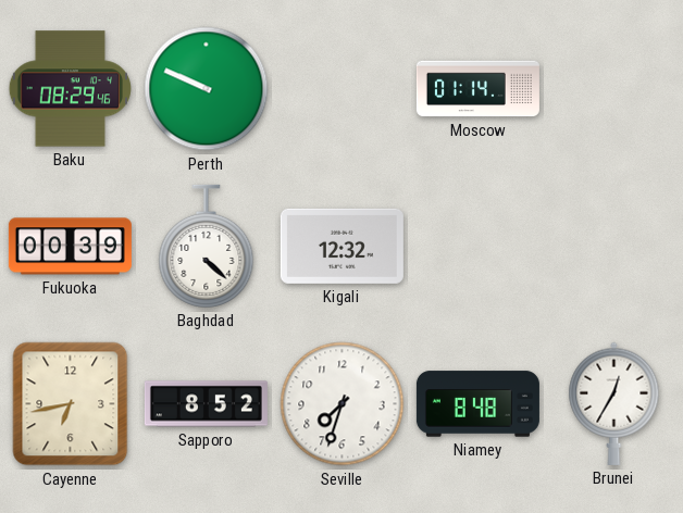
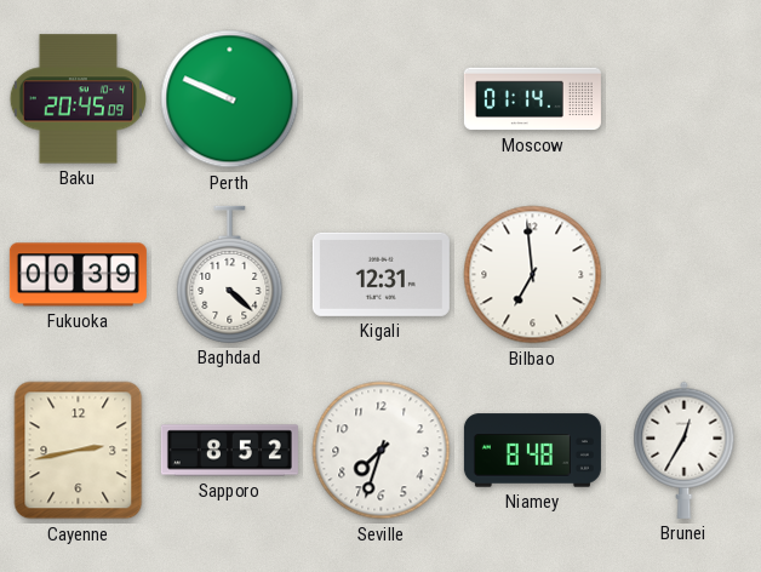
Baku: 08:29 -> 20:45
Kigali: 12:32 -> 12:31
Bilbao: none -> 6:59
Cayenne: 6:43 -> 2:43
